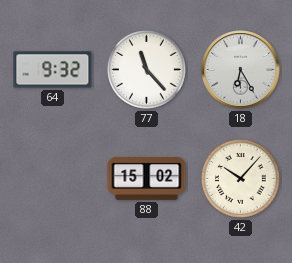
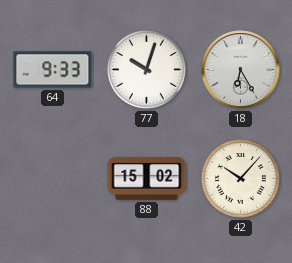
64: 9:32 -> 9:33
77: 11:23 -> 10:03
